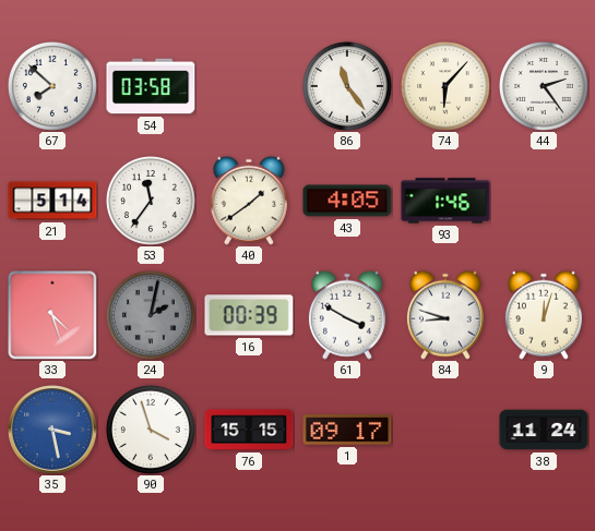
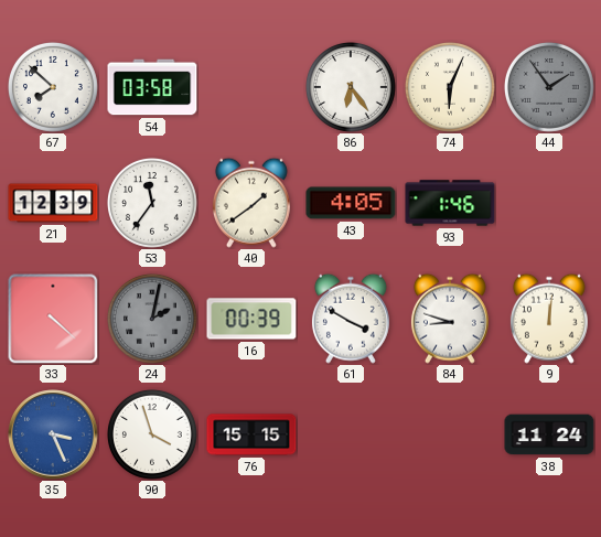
86: 11:24 -> 6:24
74: 6:07 -> 6:04
44: 2:24 -> 1:54
44 dial: white -> grey
21: 5:14 -> 12:39
33: 4:27 -> 4:22
9: 12:03 -> 12:01
35: 3:28 -> 3:26
1: 09:17 -> none
